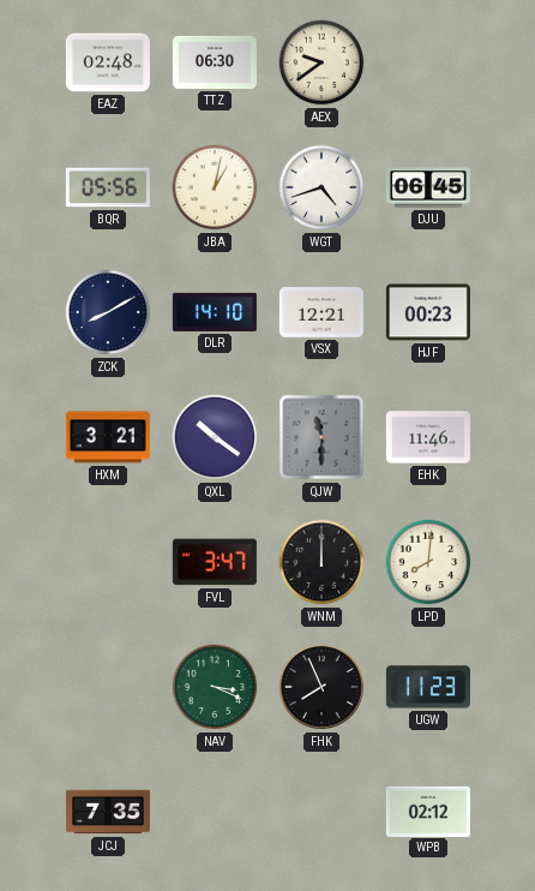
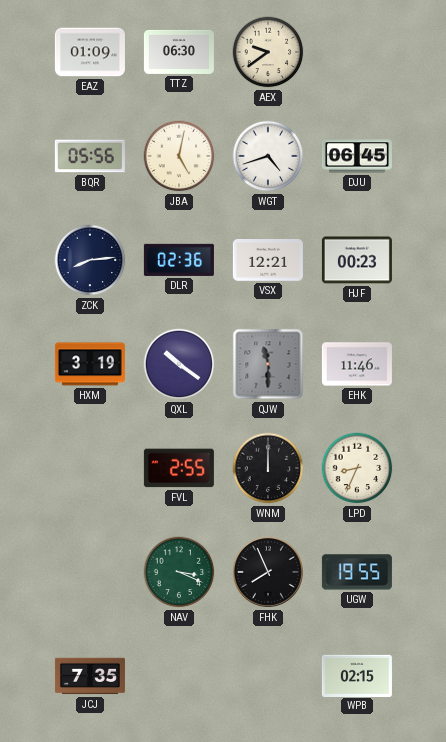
EAZ: 02:48 -> 01:09
JBA: 1:02 -> 5:02
ZCK: 8:10 -> 8:14
DLR: 14:10 -> 02:36
HXM: 3:21 -> 3:19
FVL: 3:47 -> 2:55
LPD: 8:01 -> 8:34
UGW: 11:23 -> 19:55
WPB: 02:12 -> 02:15
